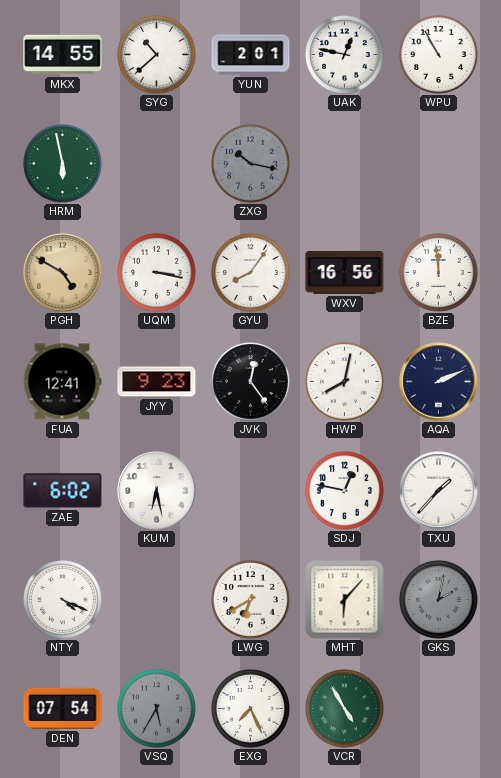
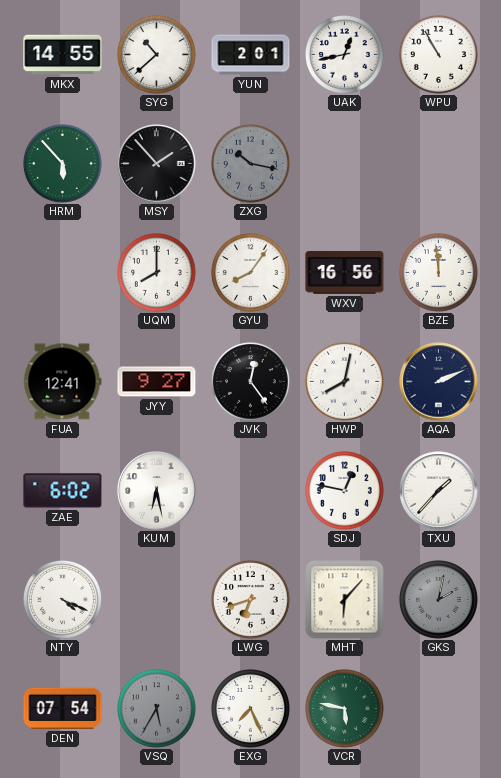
UAK: 12:47 -> 12:43
HRM: 5:58 -> 5:53
MSY: none -> 1:53
PGH: 4:50 -> none
UQM: 3:17 -> 8:00
JYY: 9:23 -> 9:27
LWG: 6:40 -> 6:42
VCR: 4:55 -> 5:47
